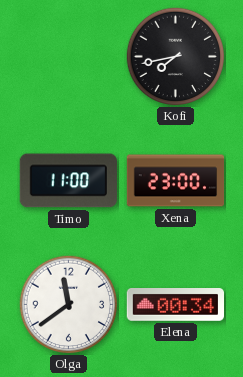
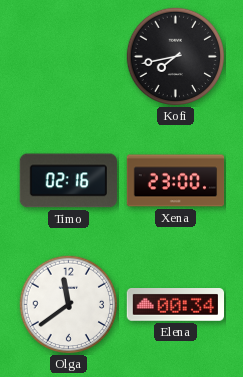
Timo: 11:00 -> 02:16
